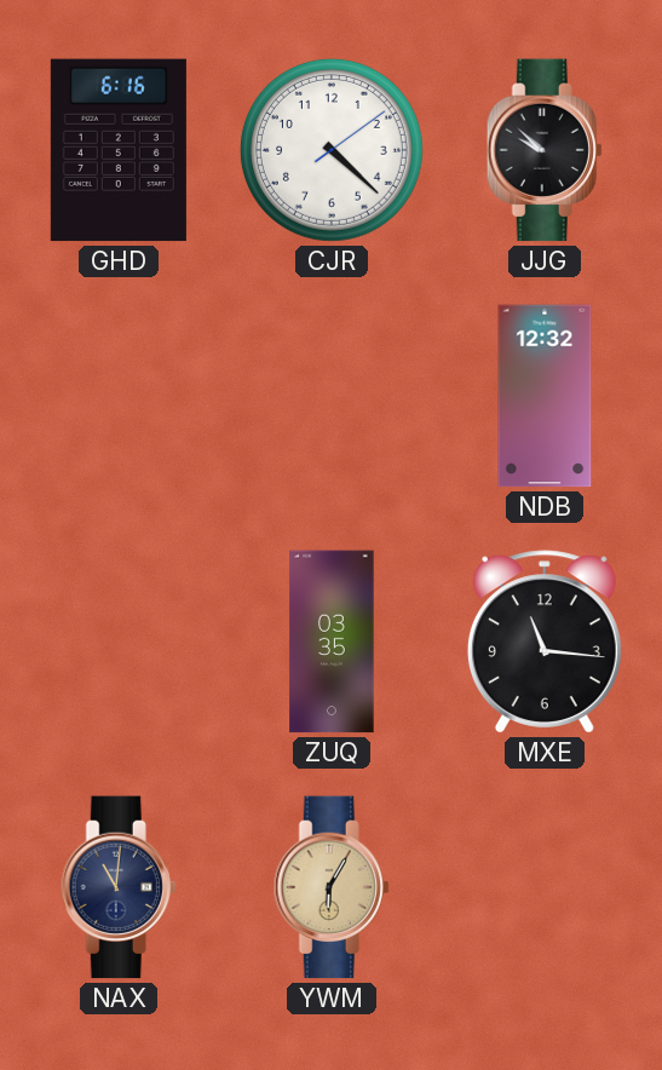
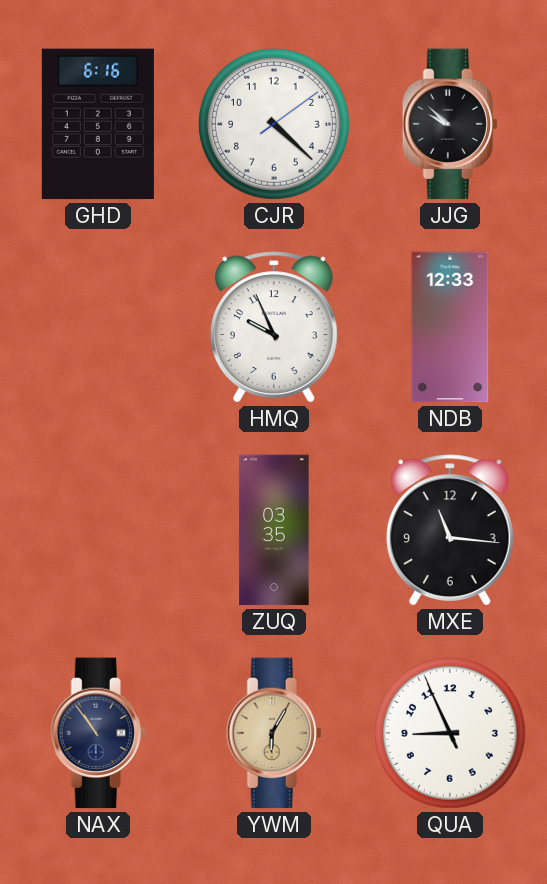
HMQ: none -> 9:56
NDB: 12:32 -> 12:33
NAX: 11:01 -> 10:54
QUA: none -> 8:55
